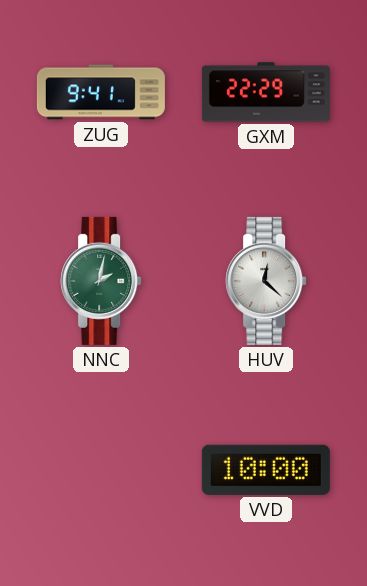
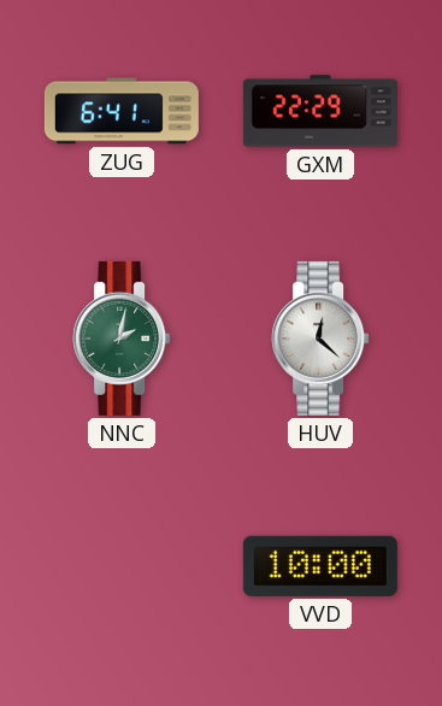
ZUG: 9:41 -> 6:41
